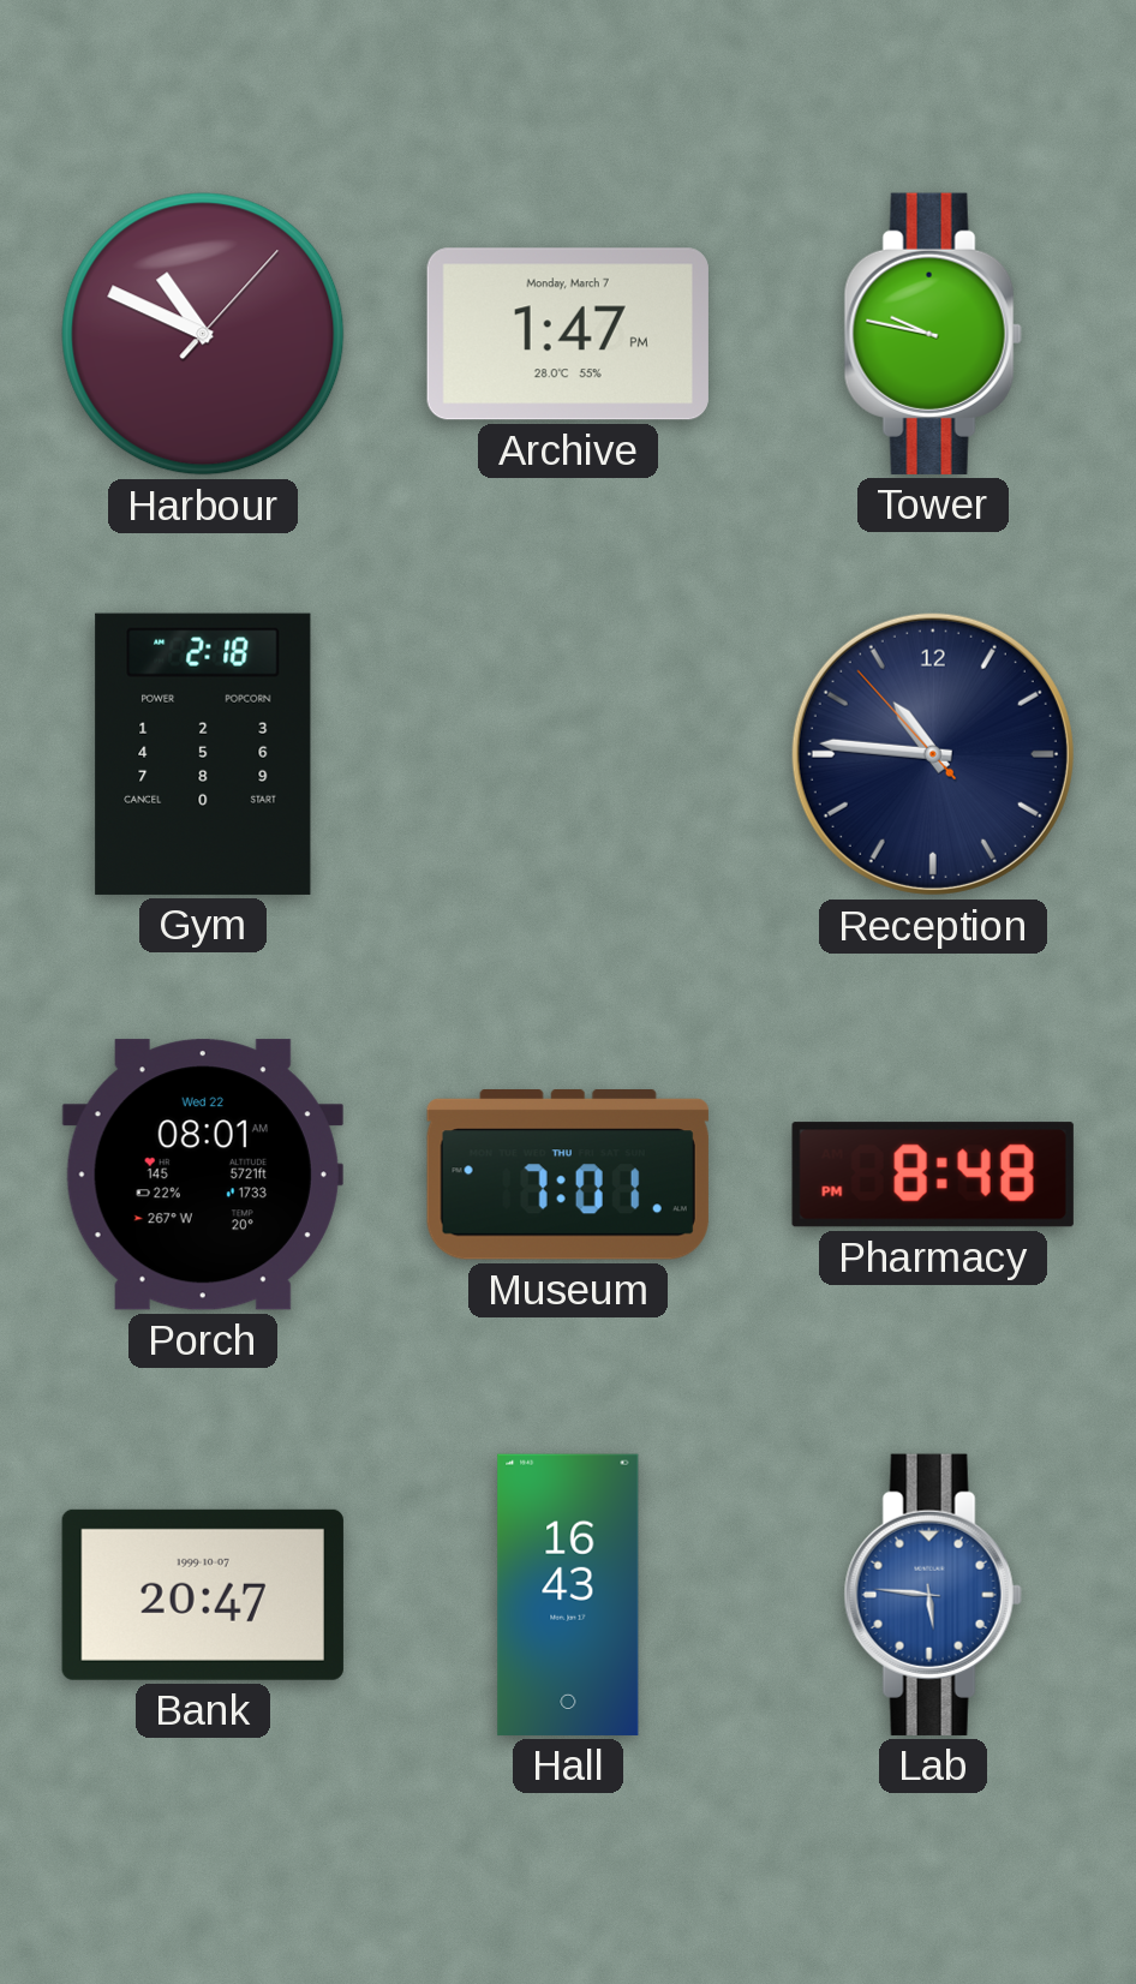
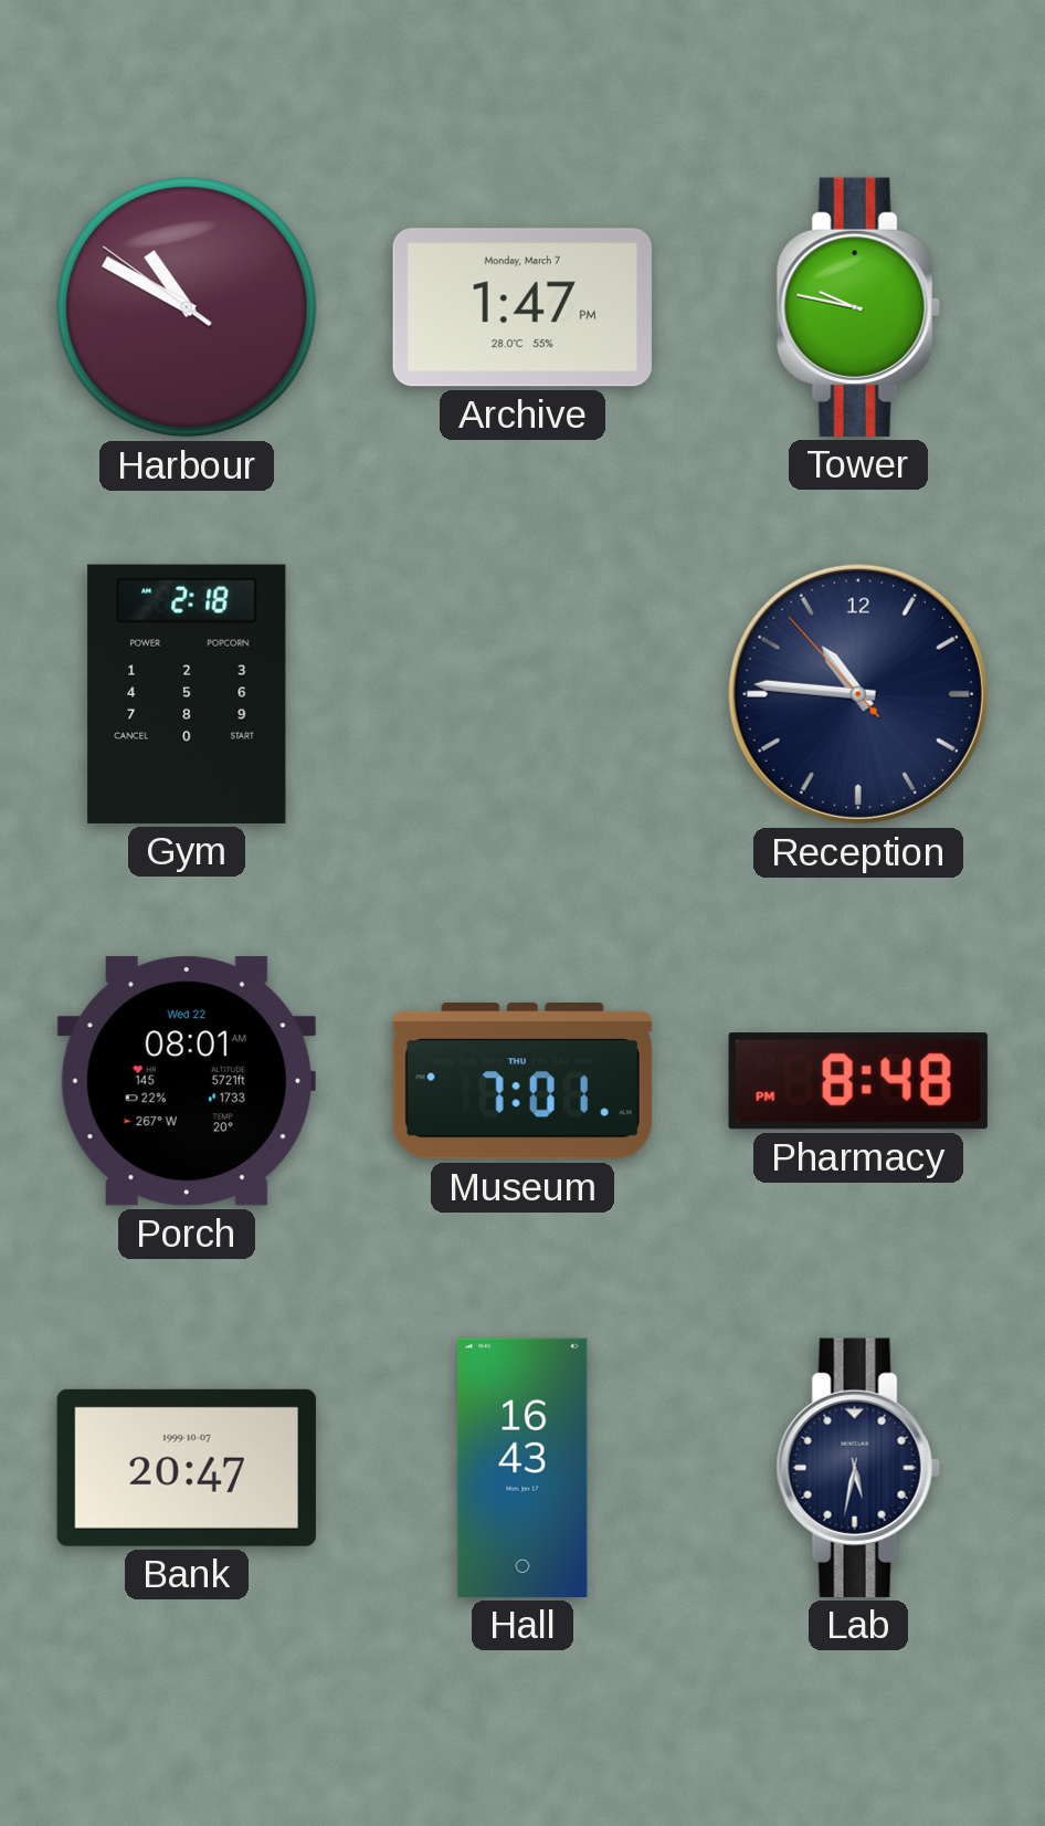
Harbour: 10:49:07 -> 10:49:51
Lab: 5:46 -> 5:32
Lab dial: blue -> navy
